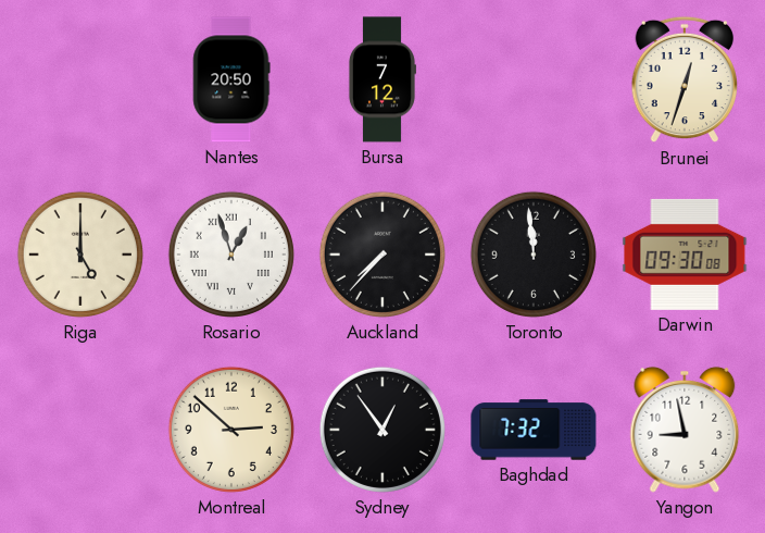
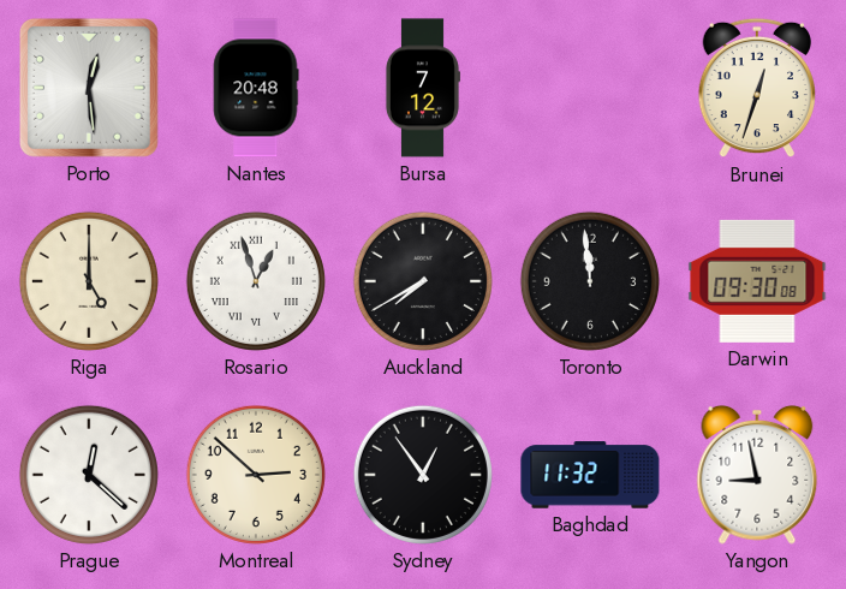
Porto: none -> 12:29
Nantes: 20:50 -> 20:48
Auckland: 7:37 -> 7:40
Prague: none -> 12:22
Baghdad: 7:32 -> 11:32
